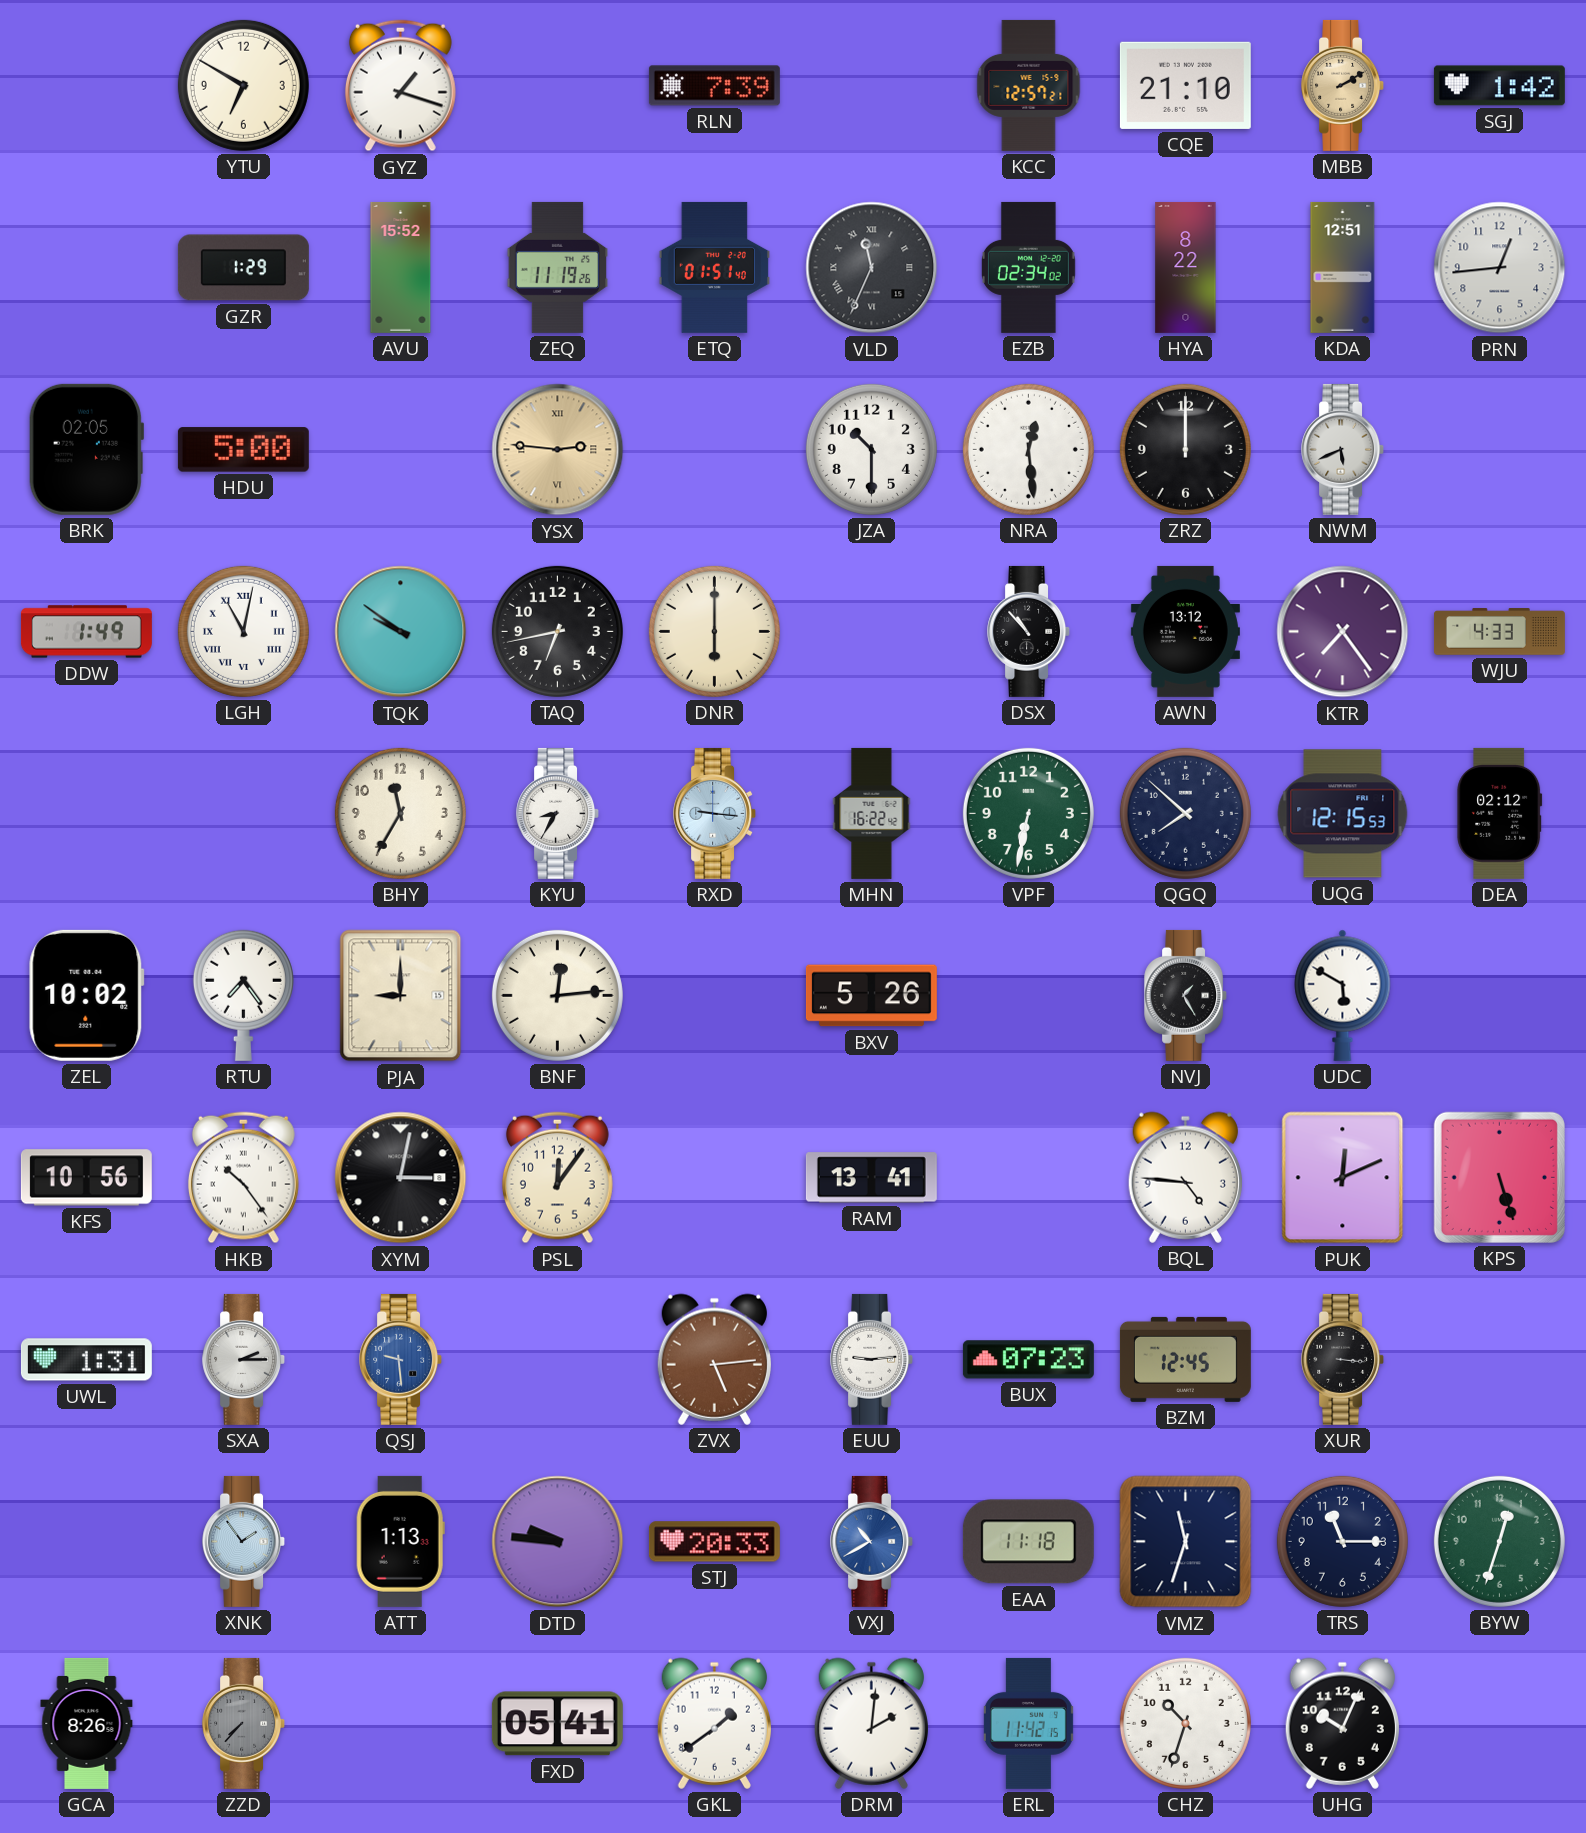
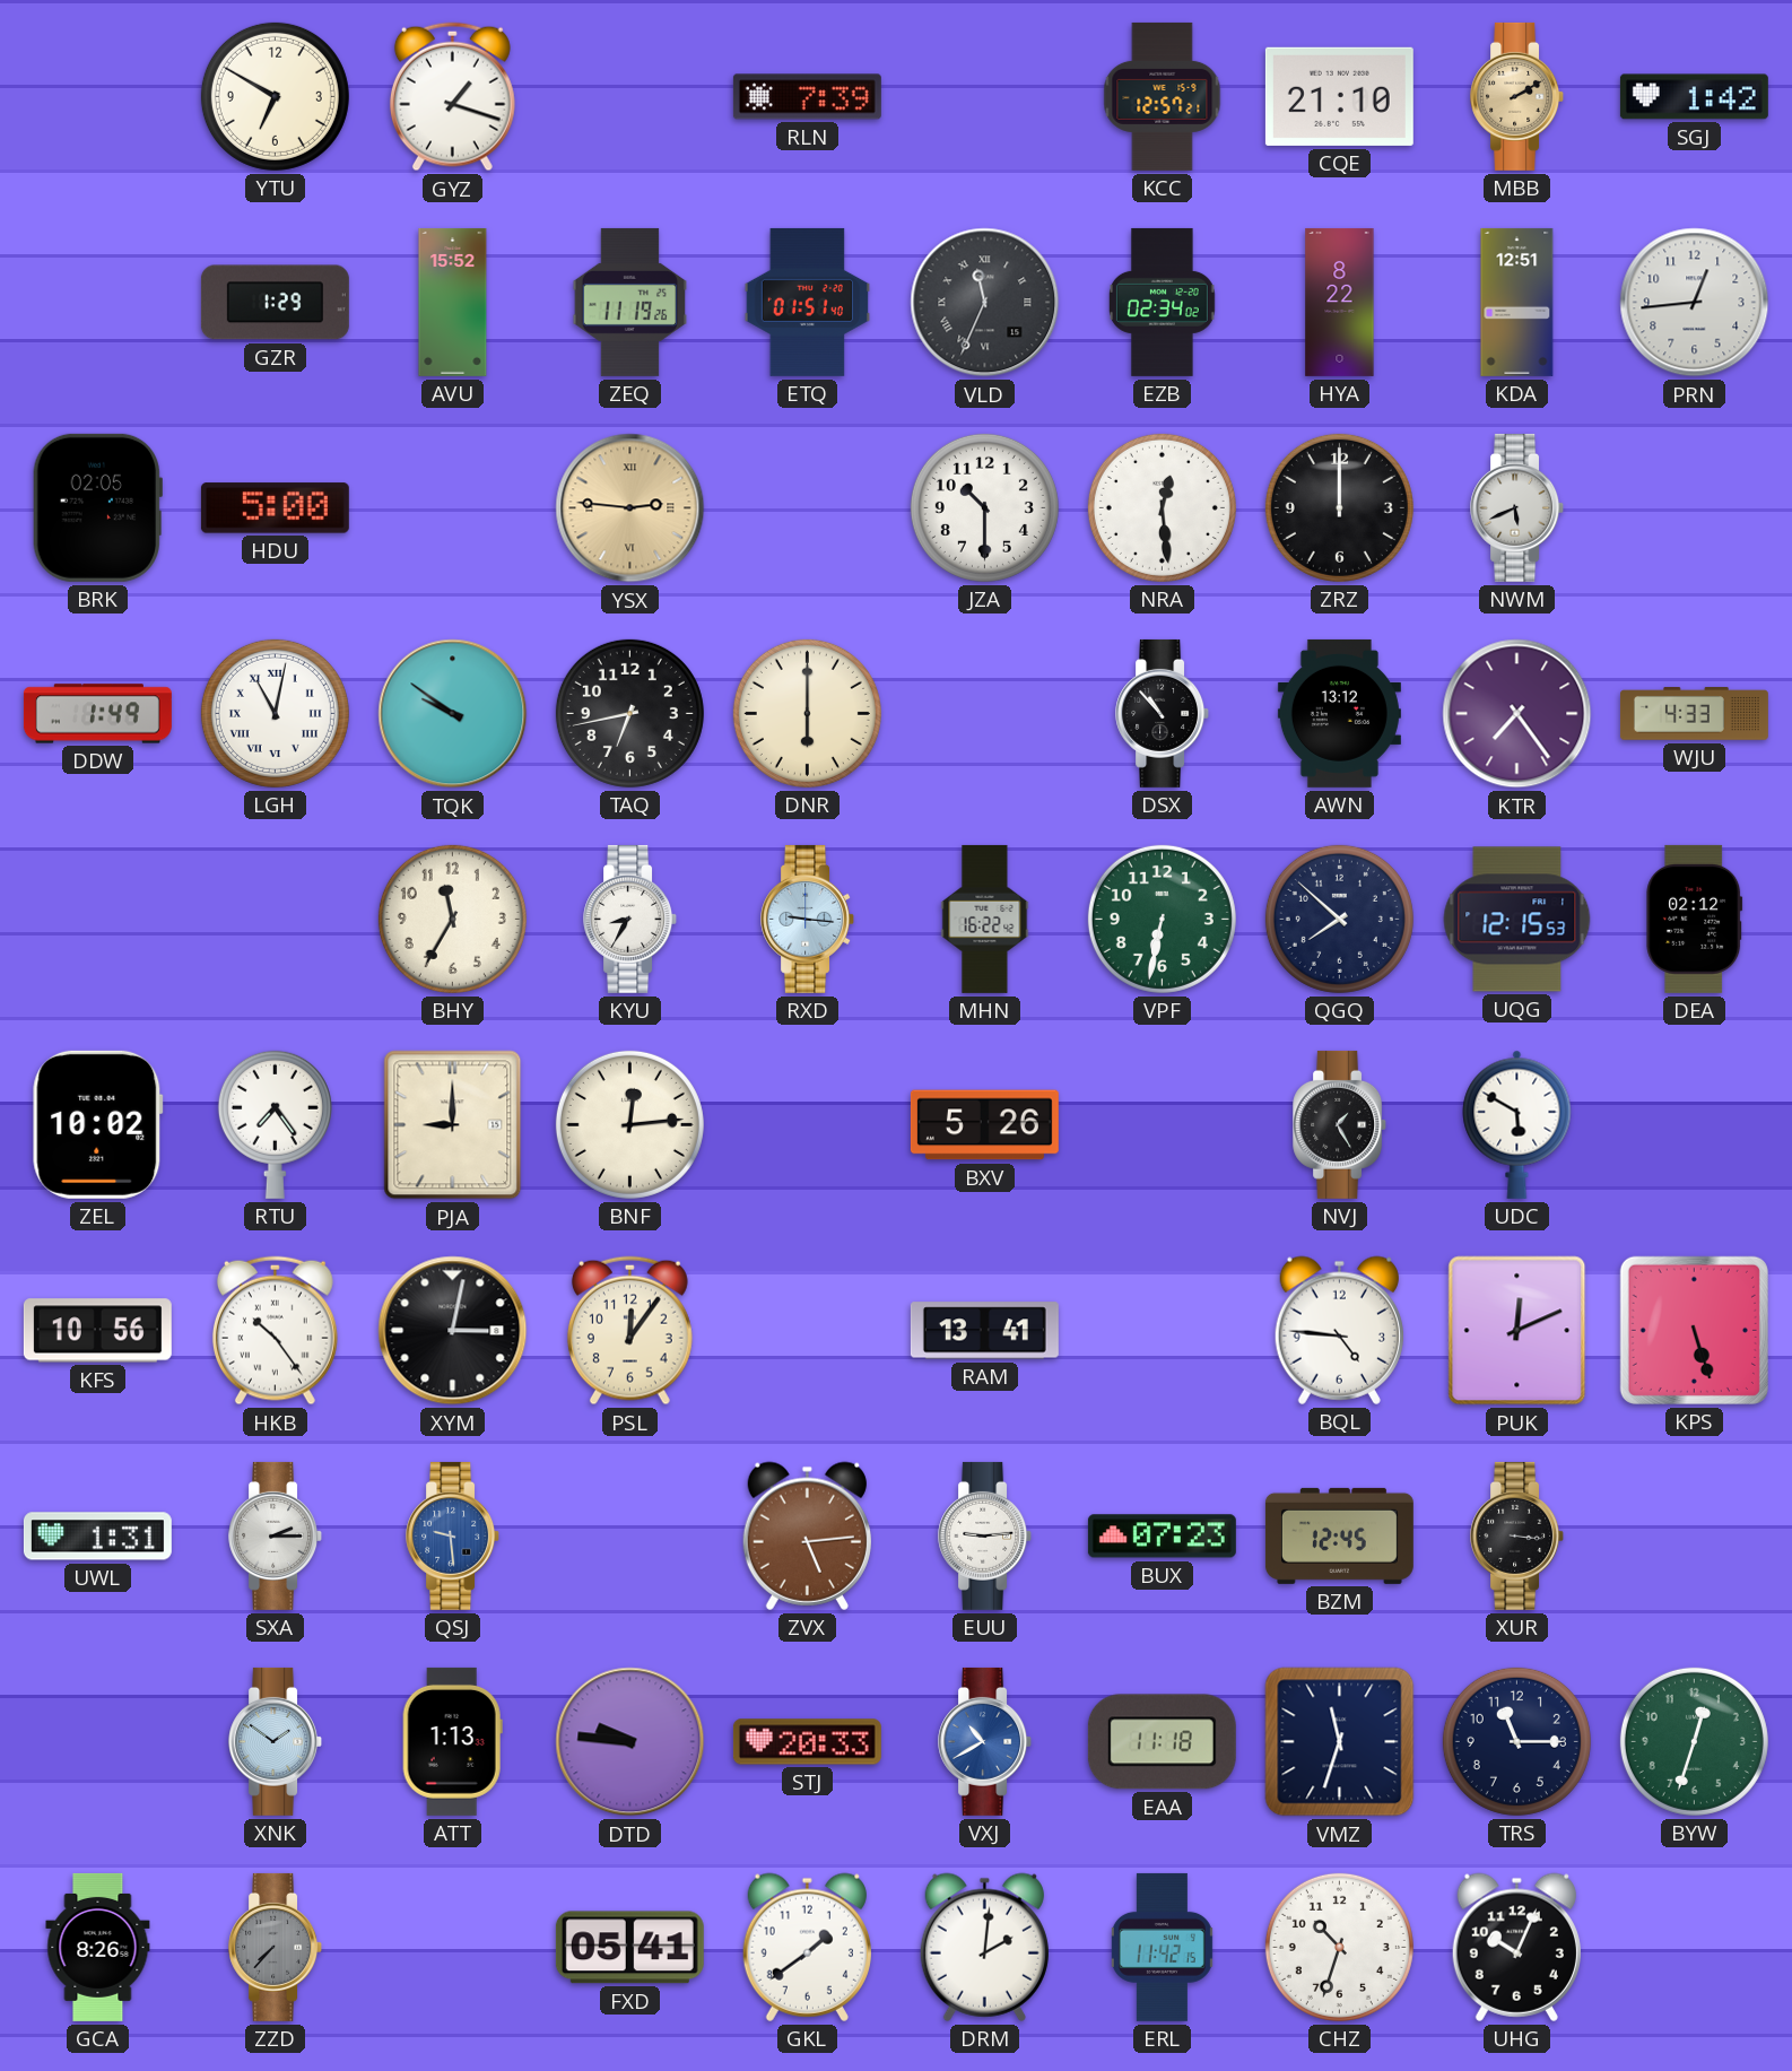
XNK: 1:54 -> 1:51
